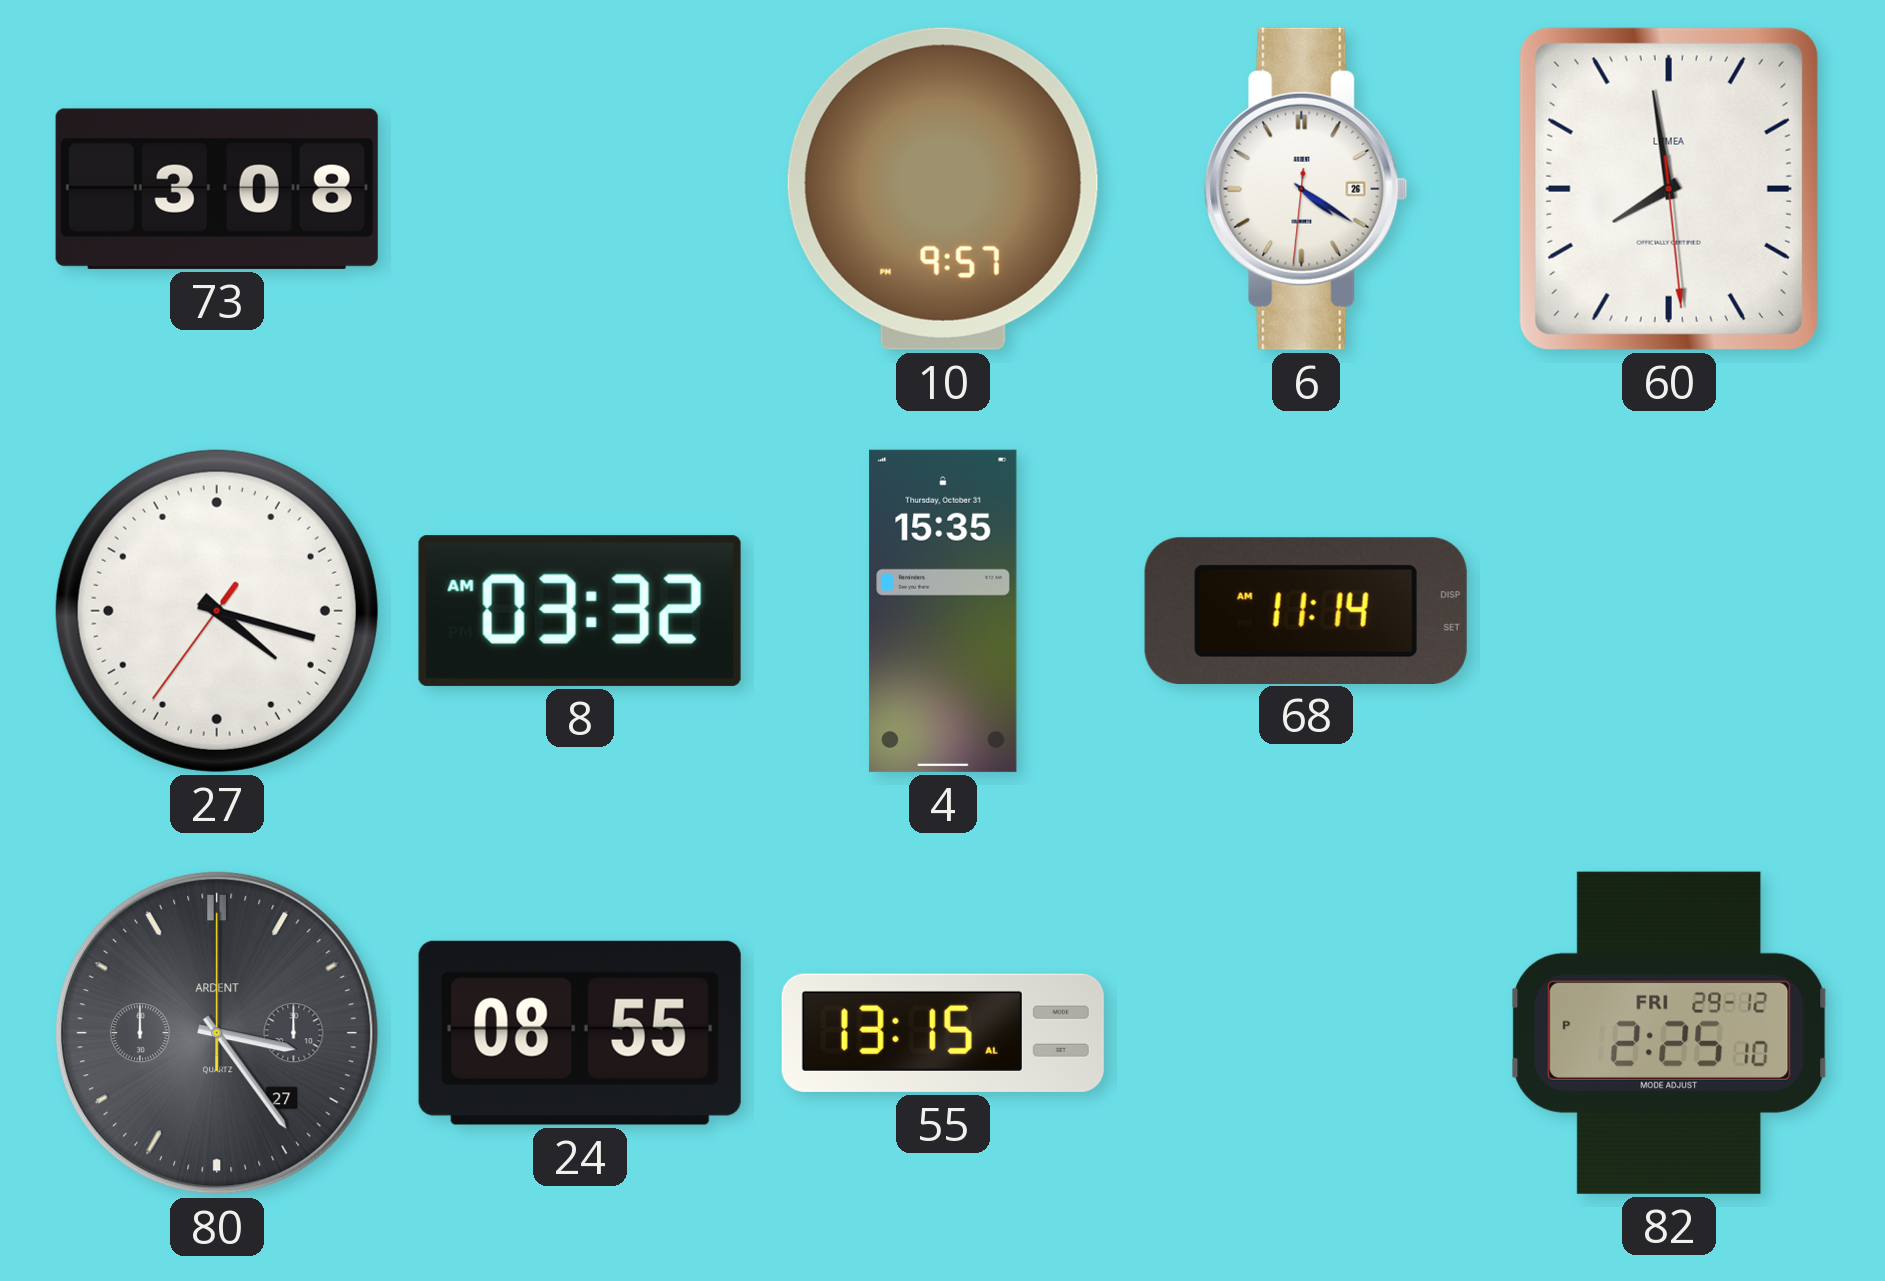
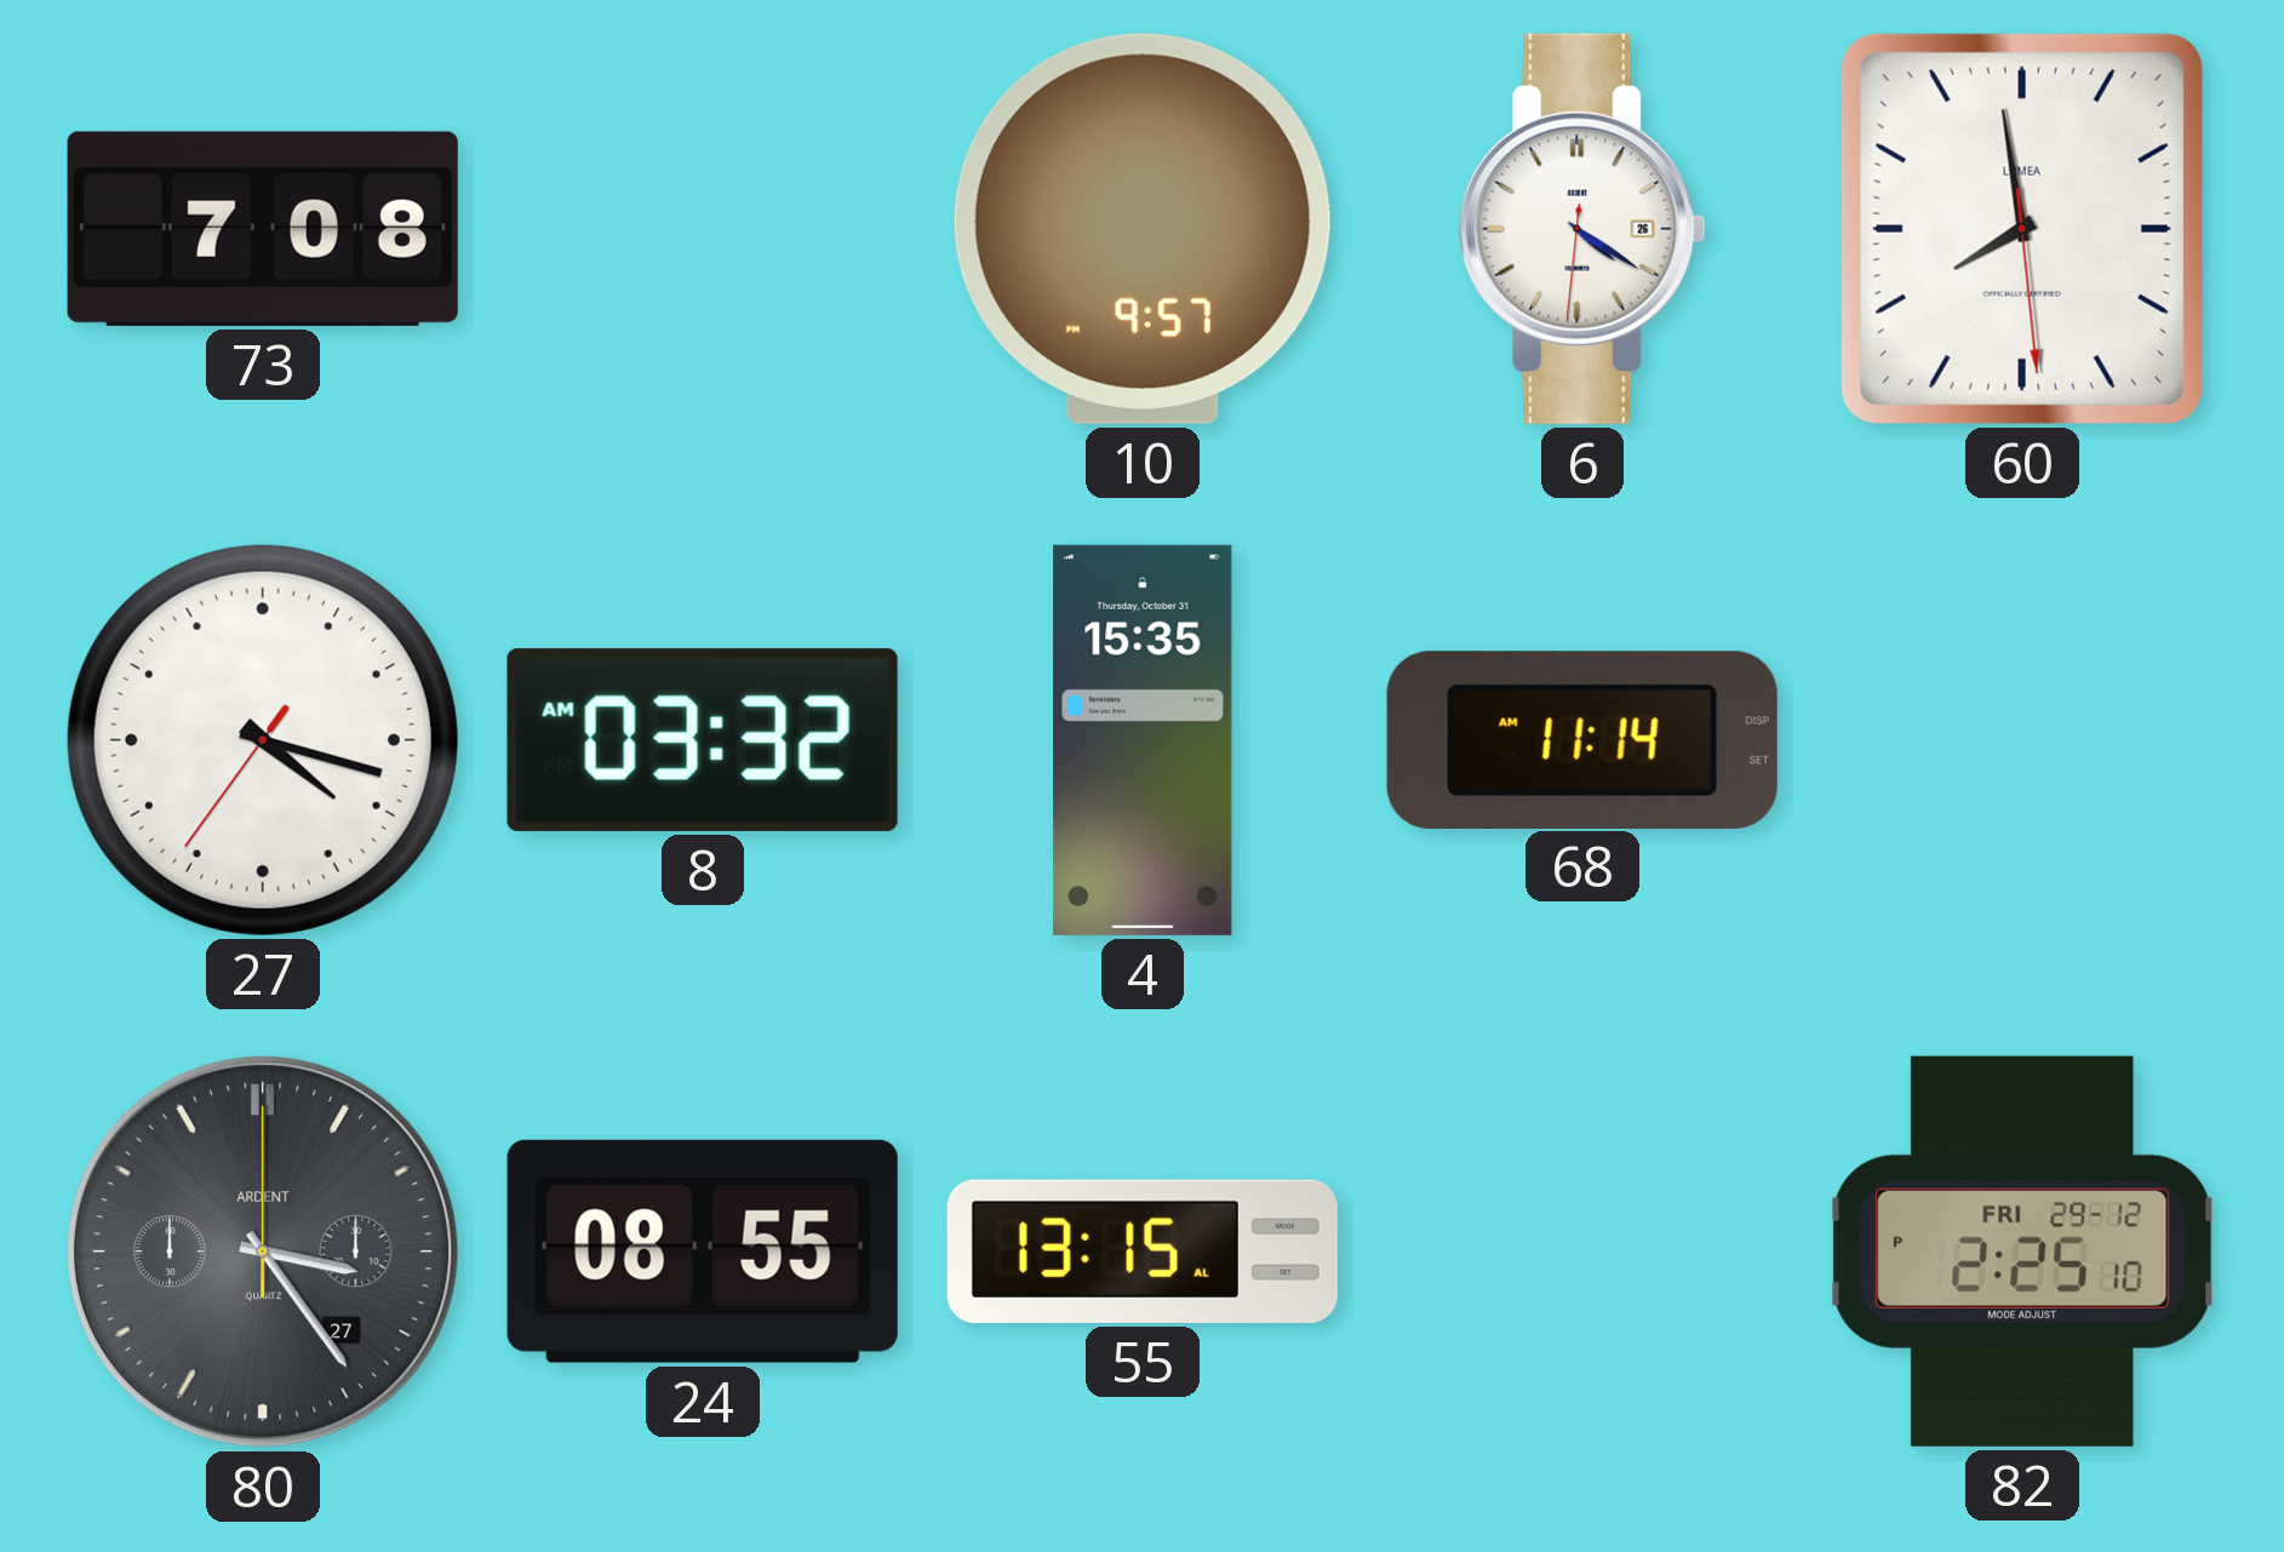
73: 3:08 -> 7:08
